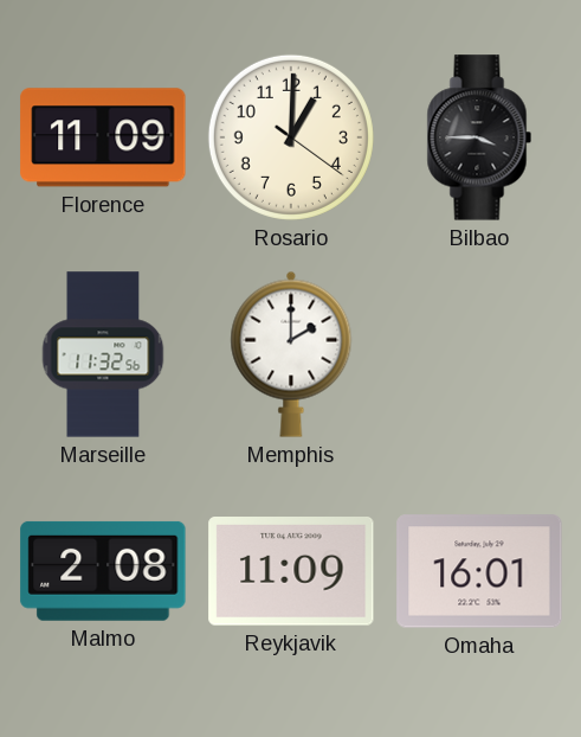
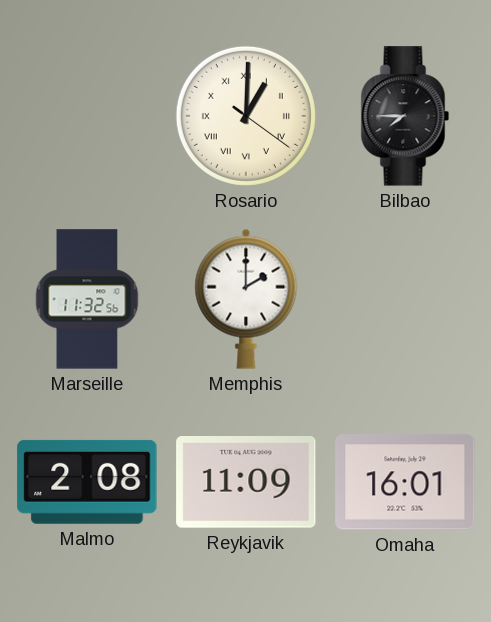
Florence: 11:09 -> none
Rosario numerals: Arabic -> Roman
Bilbao: 3:45 -> 7:45
